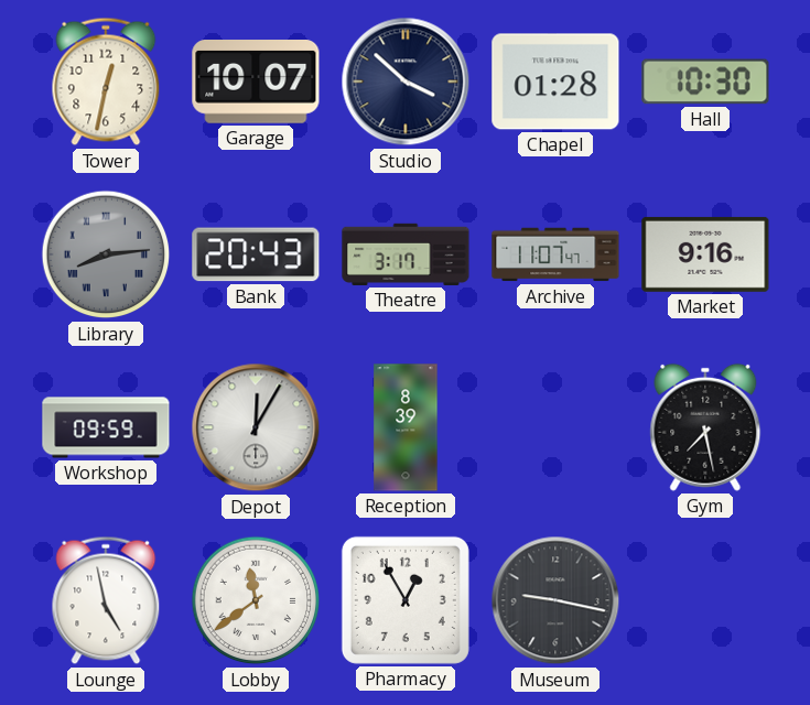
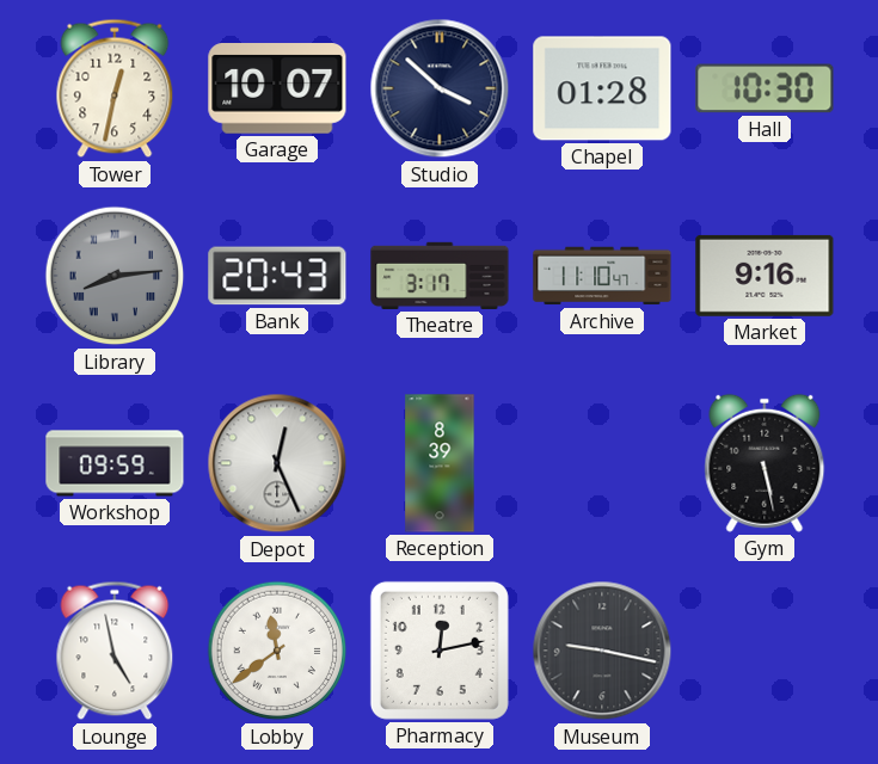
Archive: 11:07 -> 11:10
Depot: 12:05 -> 12:26
Gym: 7:28 -> 5:28
Pharmacy: 12:55 -> 12:13
